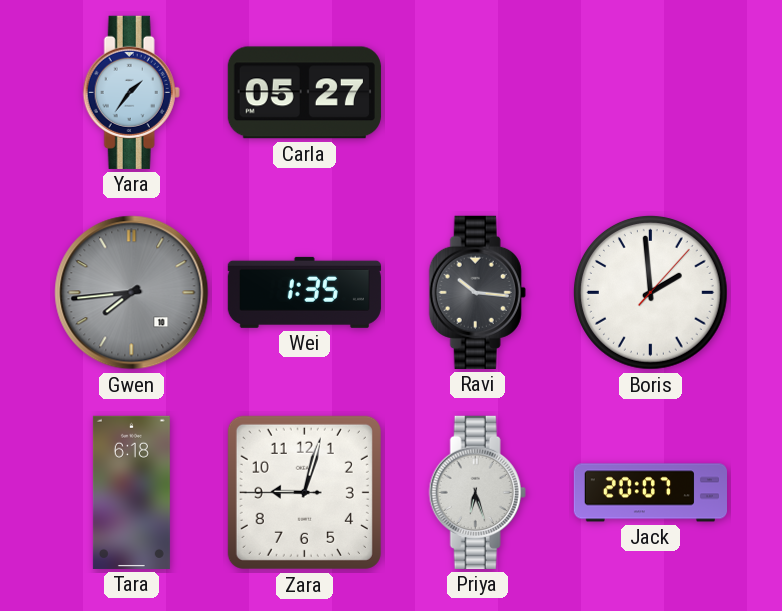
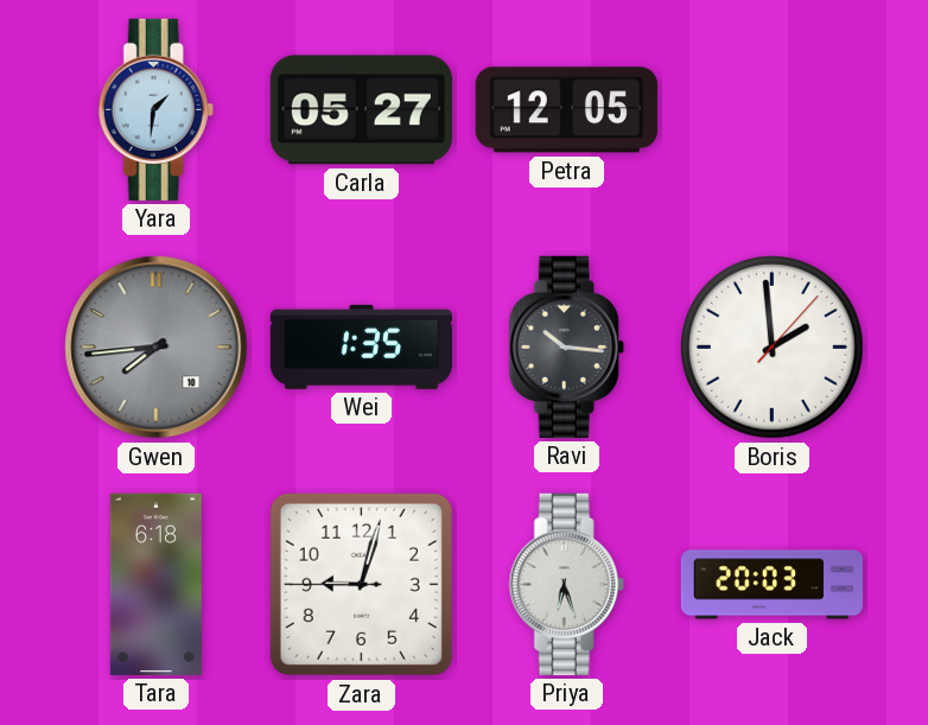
Yara: 1:36 -> 1:31
Petra: none -> 12:05
Jack: 20:07 -> 20:03
